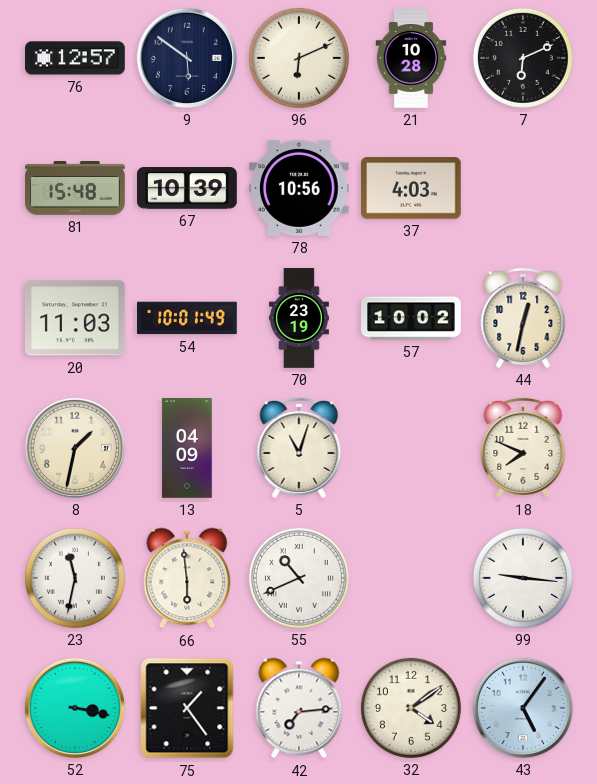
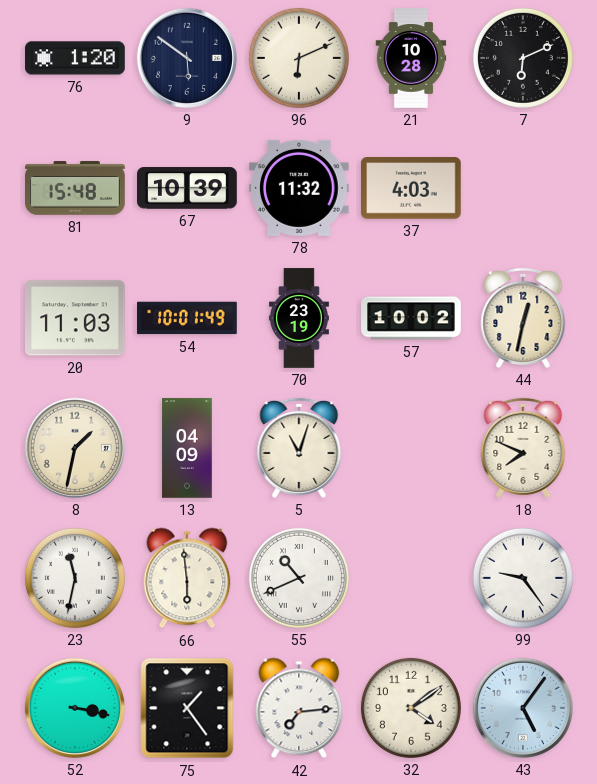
76: 12:57 -> 1:20
78: 10:56 -> 11:32
99: 9:16 -> 9:24
